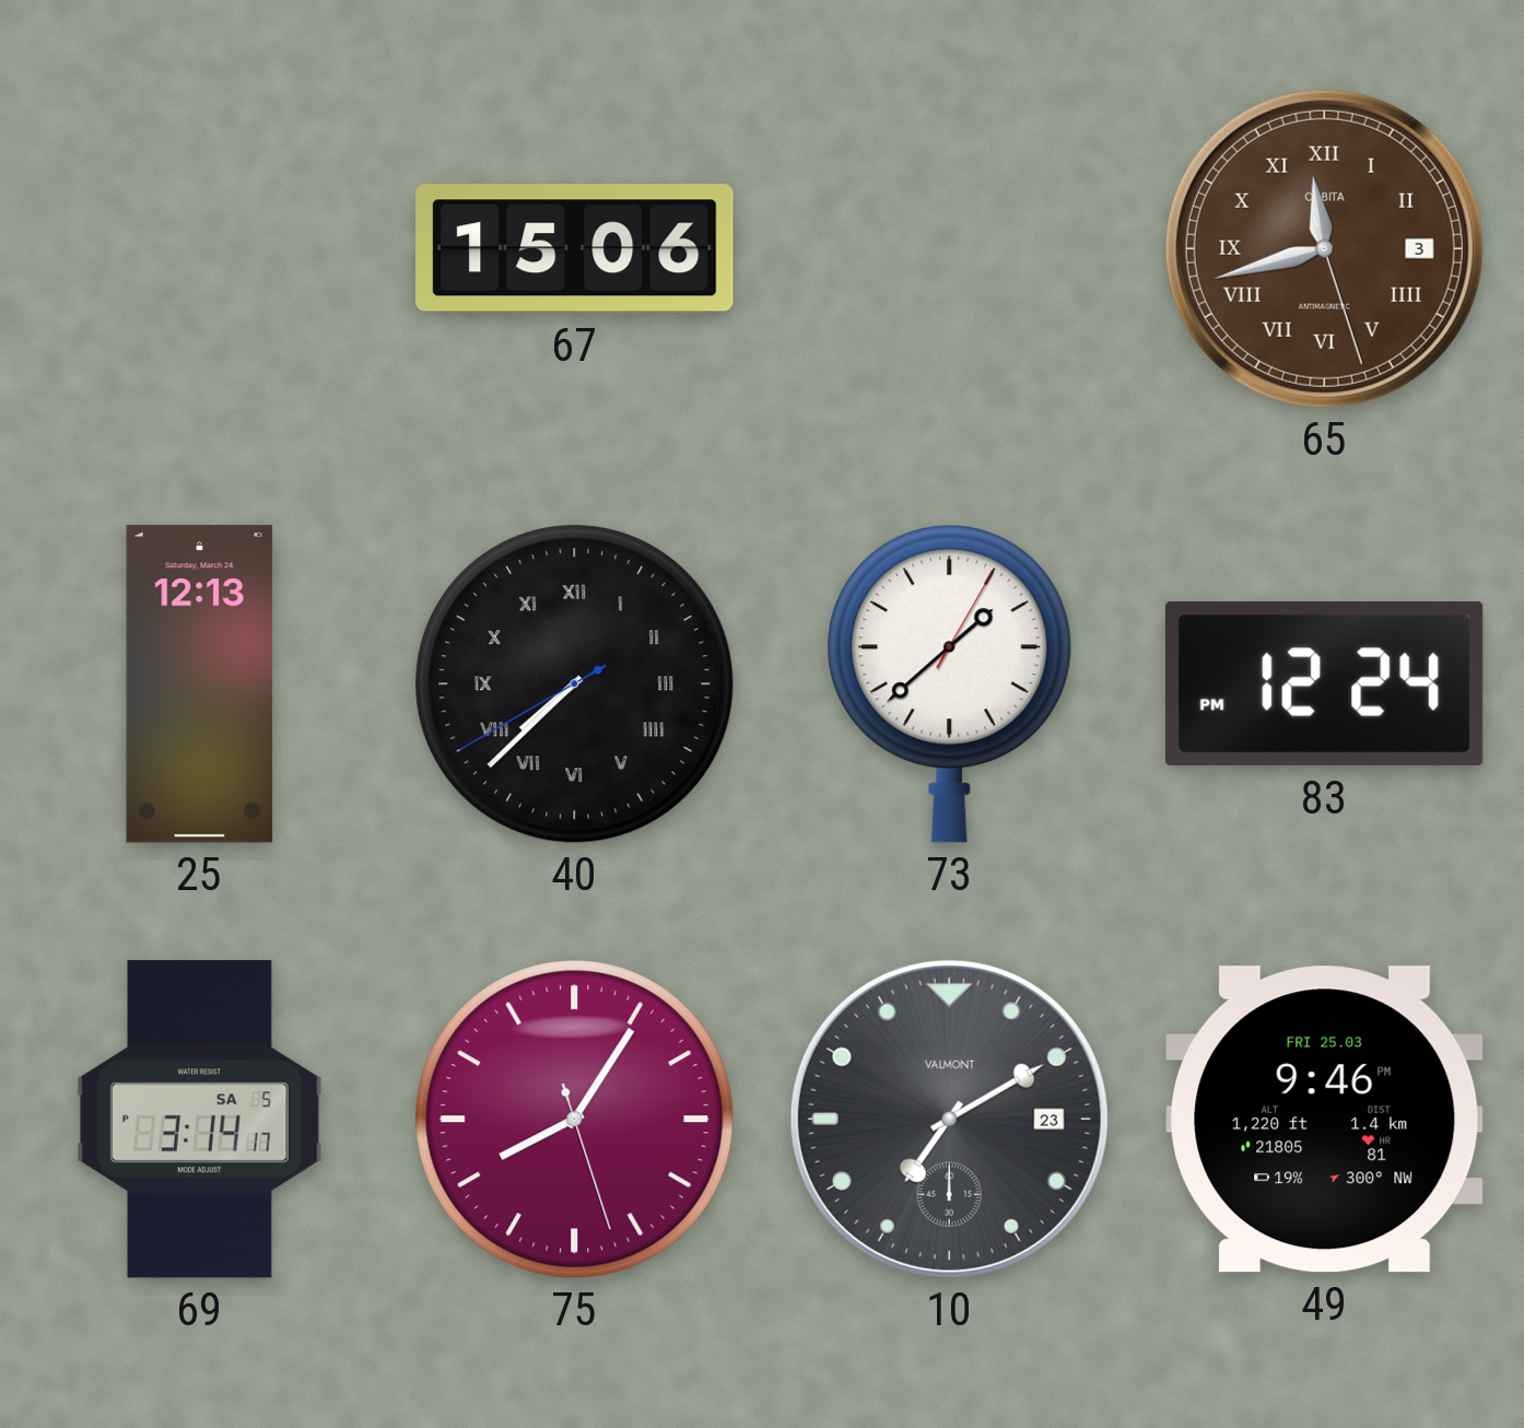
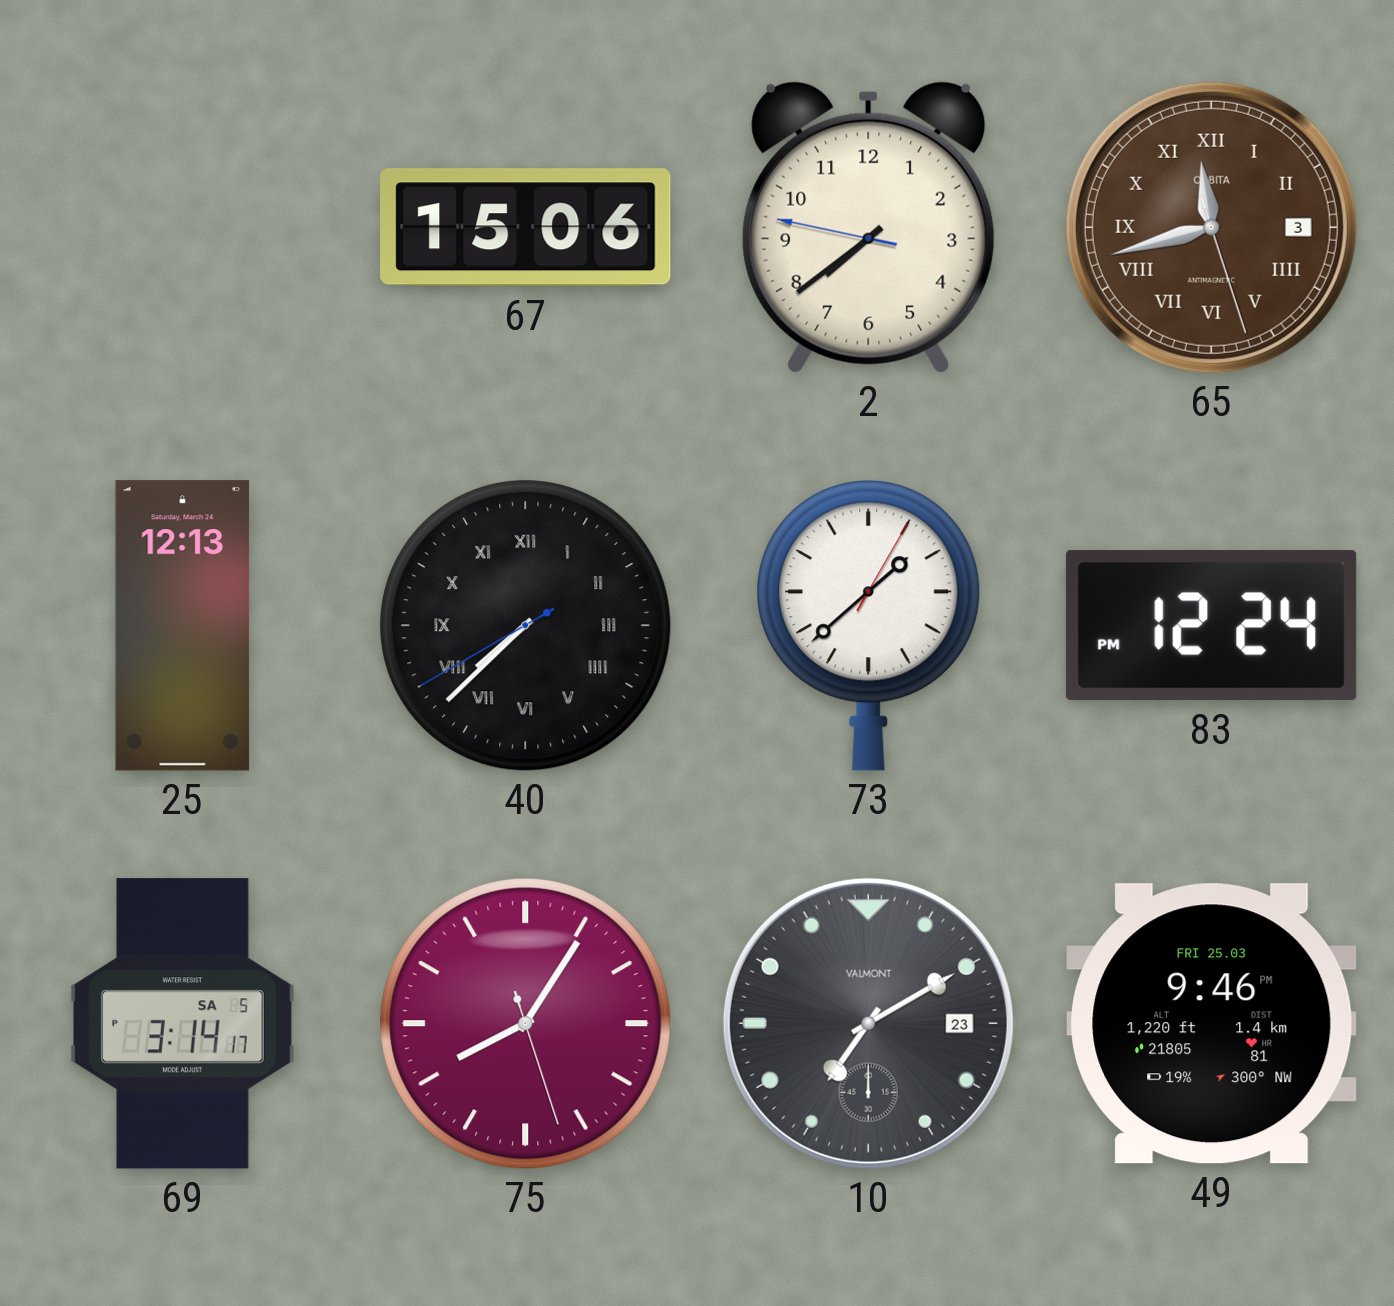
2: none -> 7:38
